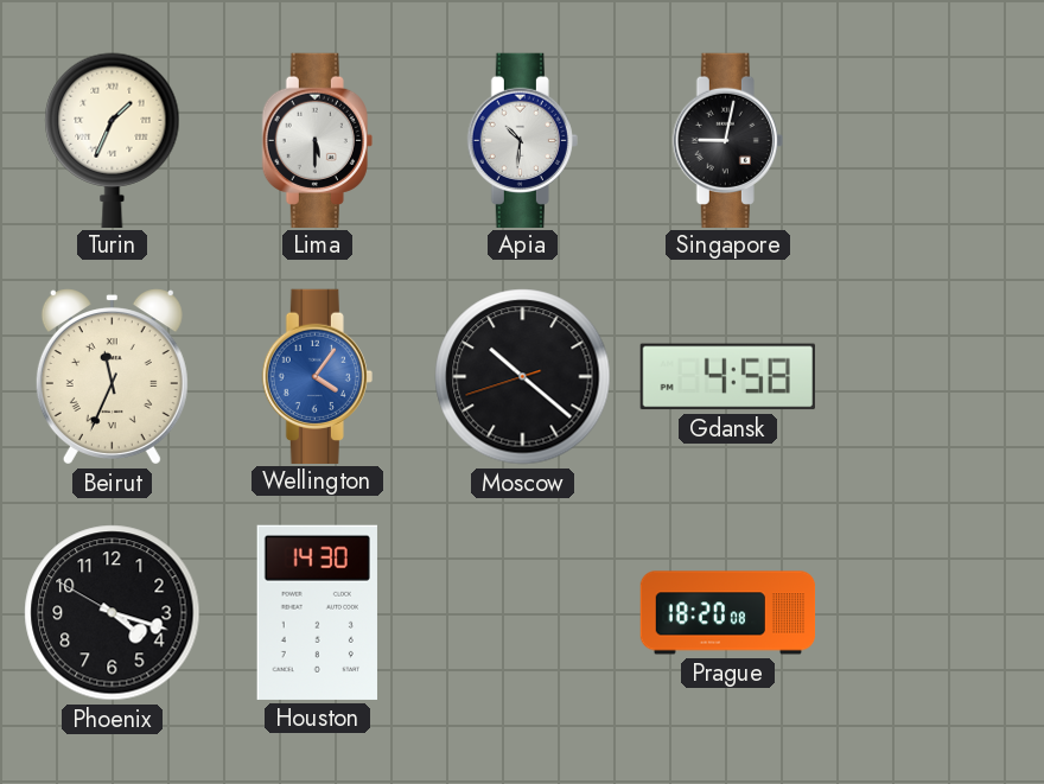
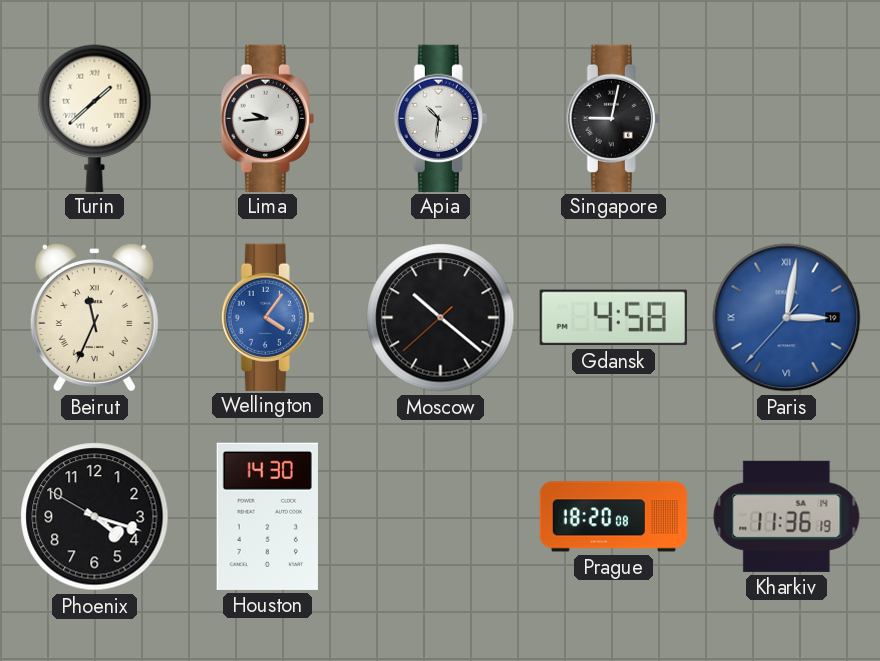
Turin: 1:34 -> 1:38
Lima: 5:30 -> 9:44
Moscow: 10:21:42 -> 10:21:38
Paris: none -> 3:01
Kharkiv: none -> 11:36
